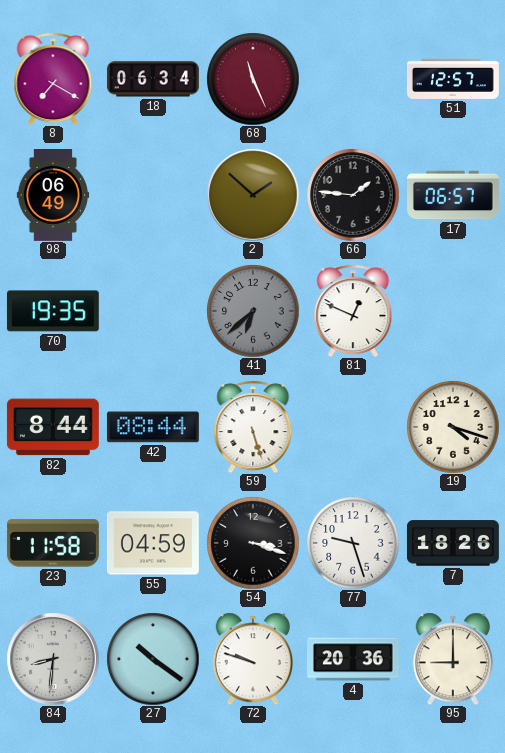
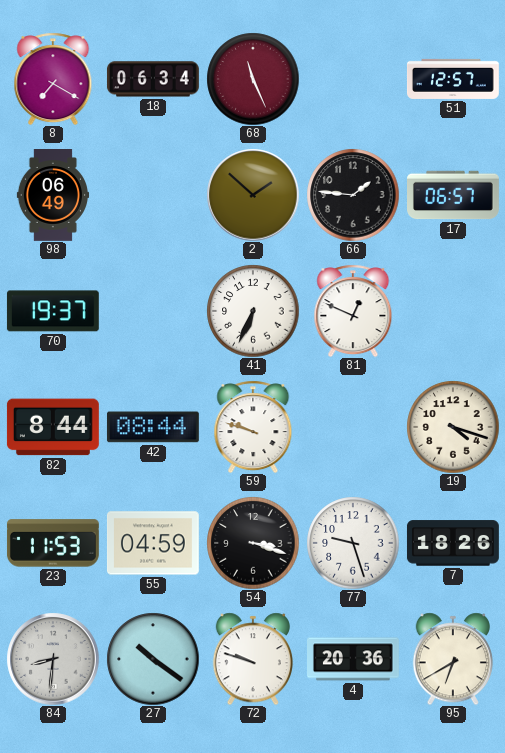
70: 19:35 -> 19:37
41: 6:38 -> 6:34
41 dial: grey -> white
59: 5:27 -> 9:48
23: 11:58 -> 11:53
95: 9:00 -> 6:40
